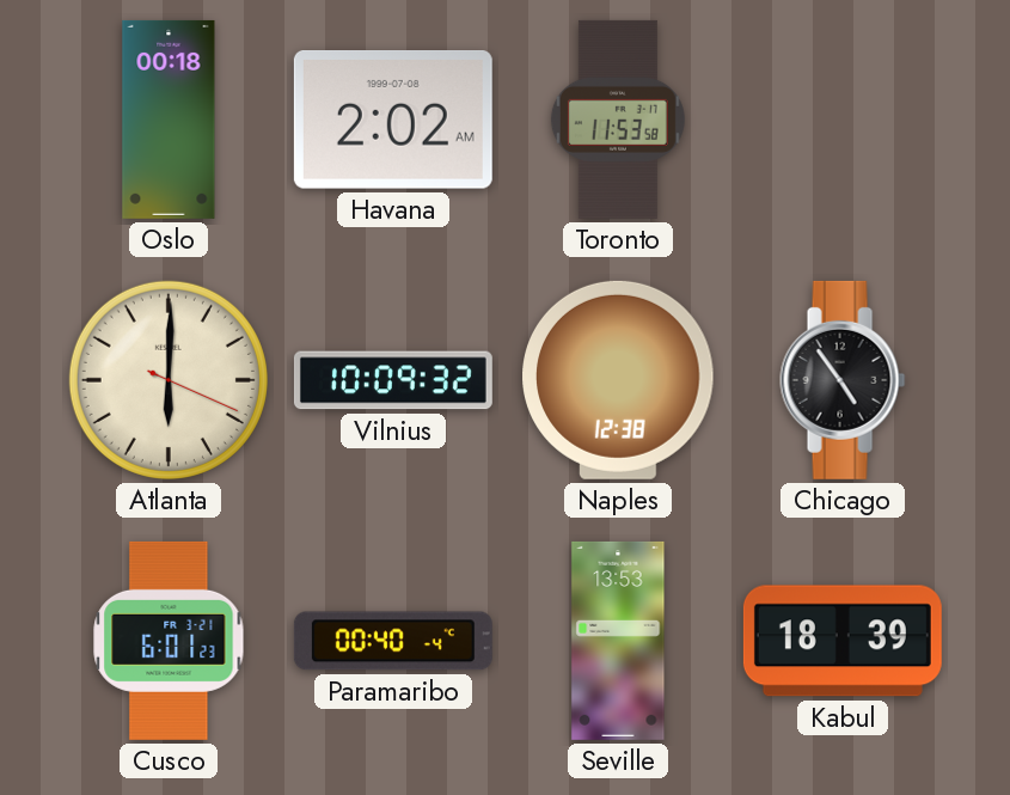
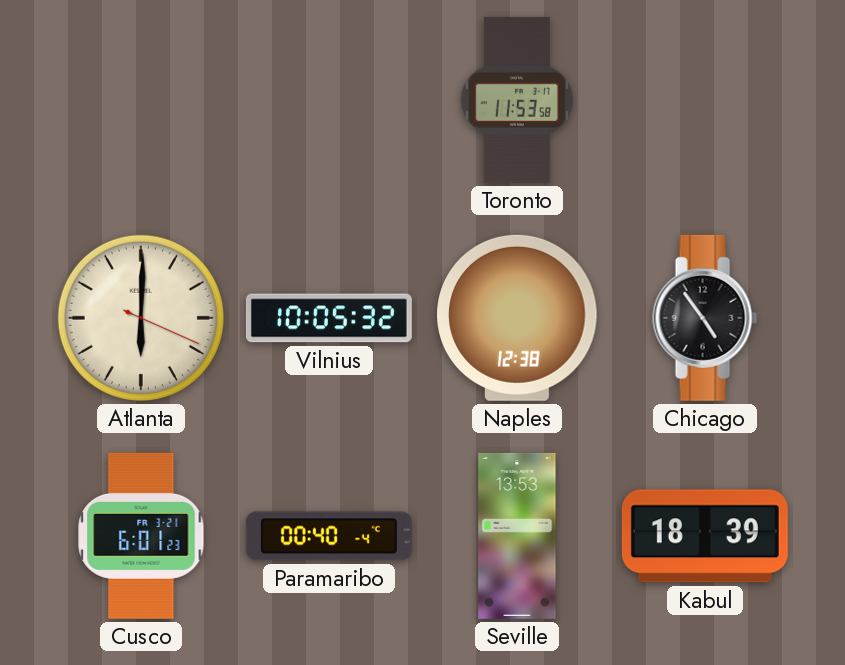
Oslo: 00:18 -> none
Havana: 2:02 -> none
Vilnius: 10:09 -> 10:05
